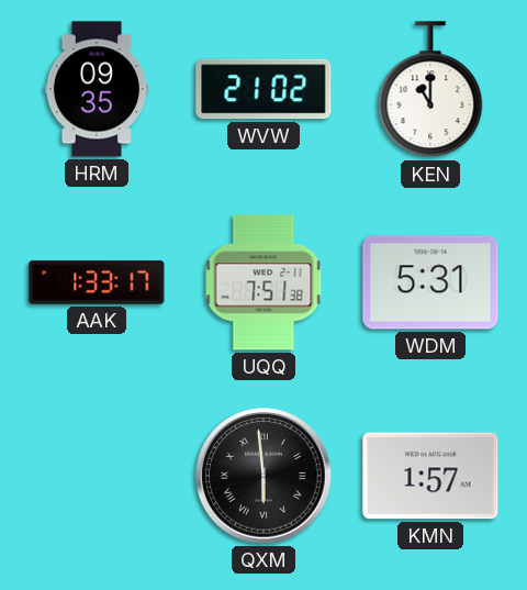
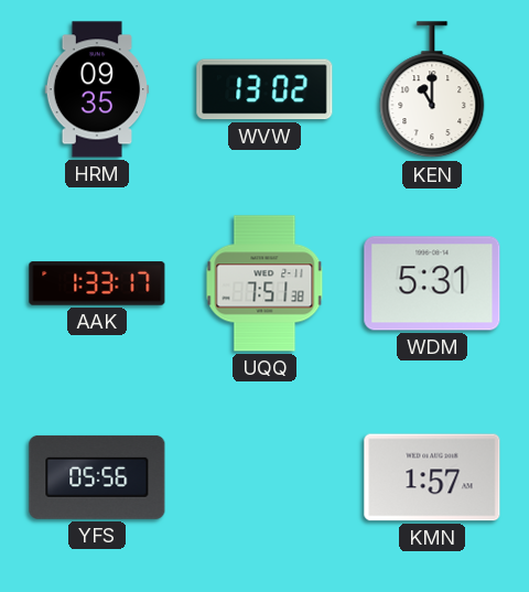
WVW: 21:02 -> 13:02
YFS: none -> 05:56
QXM: 5:59 -> none
